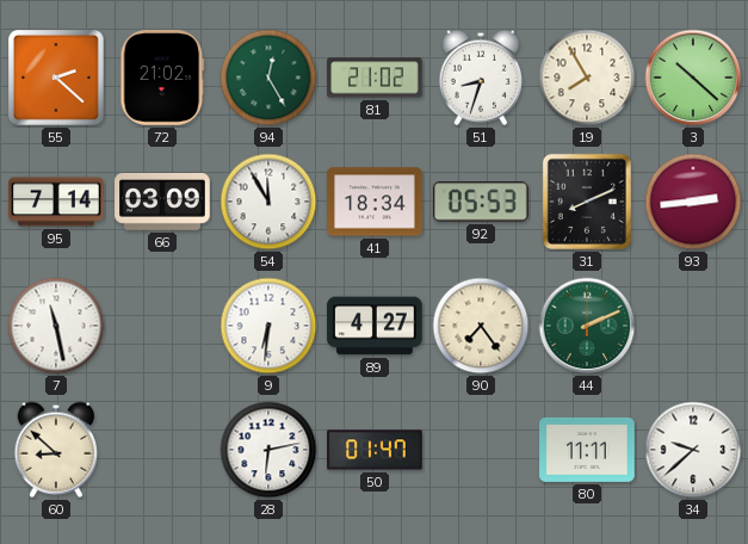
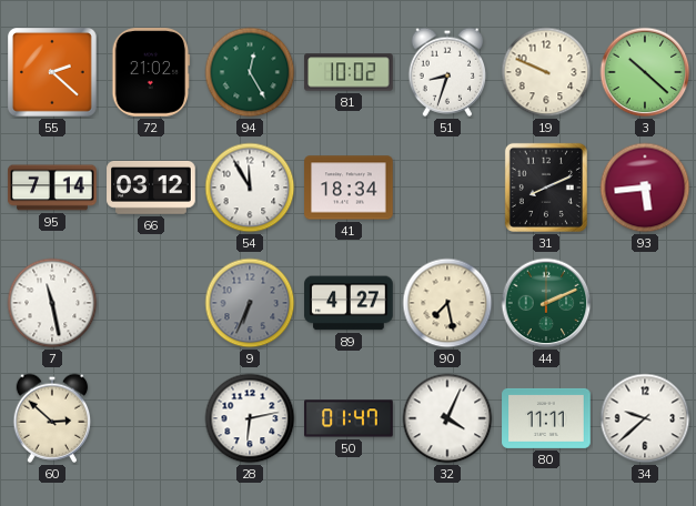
81: 21:02 -> 10:02
19: 7:55 -> 9:49
66: 03:09 -> 03:12
92: 05:53 -> none
93: 2:44 -> 5:44
9: 6:31 -> 6:34
9 dial: white -> grey
90: 7:24 -> 7:28
60: 8:52 -> 2:52
32: none -> 4:04
